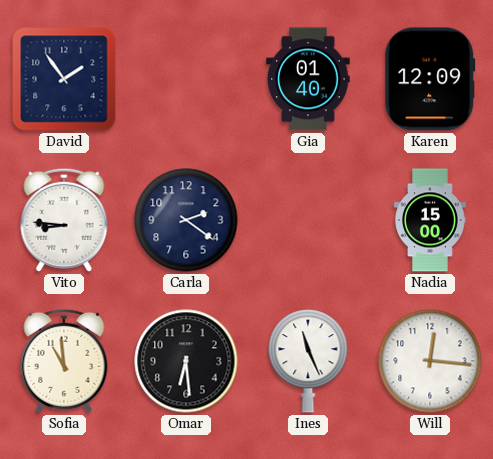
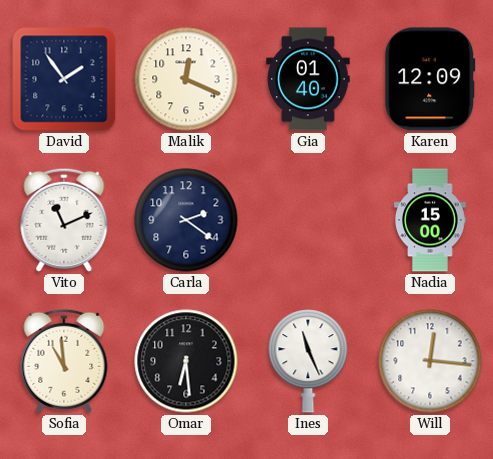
Malik: none -> 12:19
Vito: 8:46 -> 11:11
